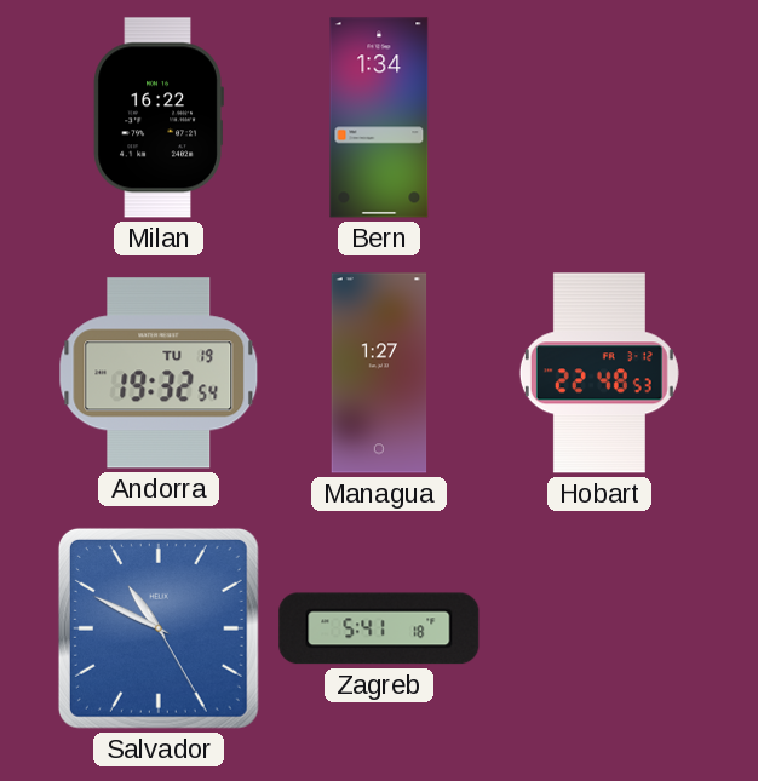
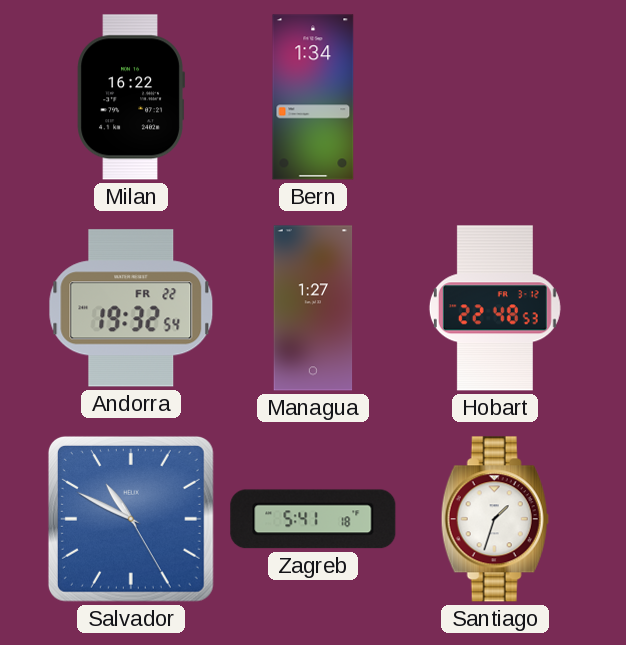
Andorra date: TU 19 -> FR 22
Santiago: none -> 1:33
